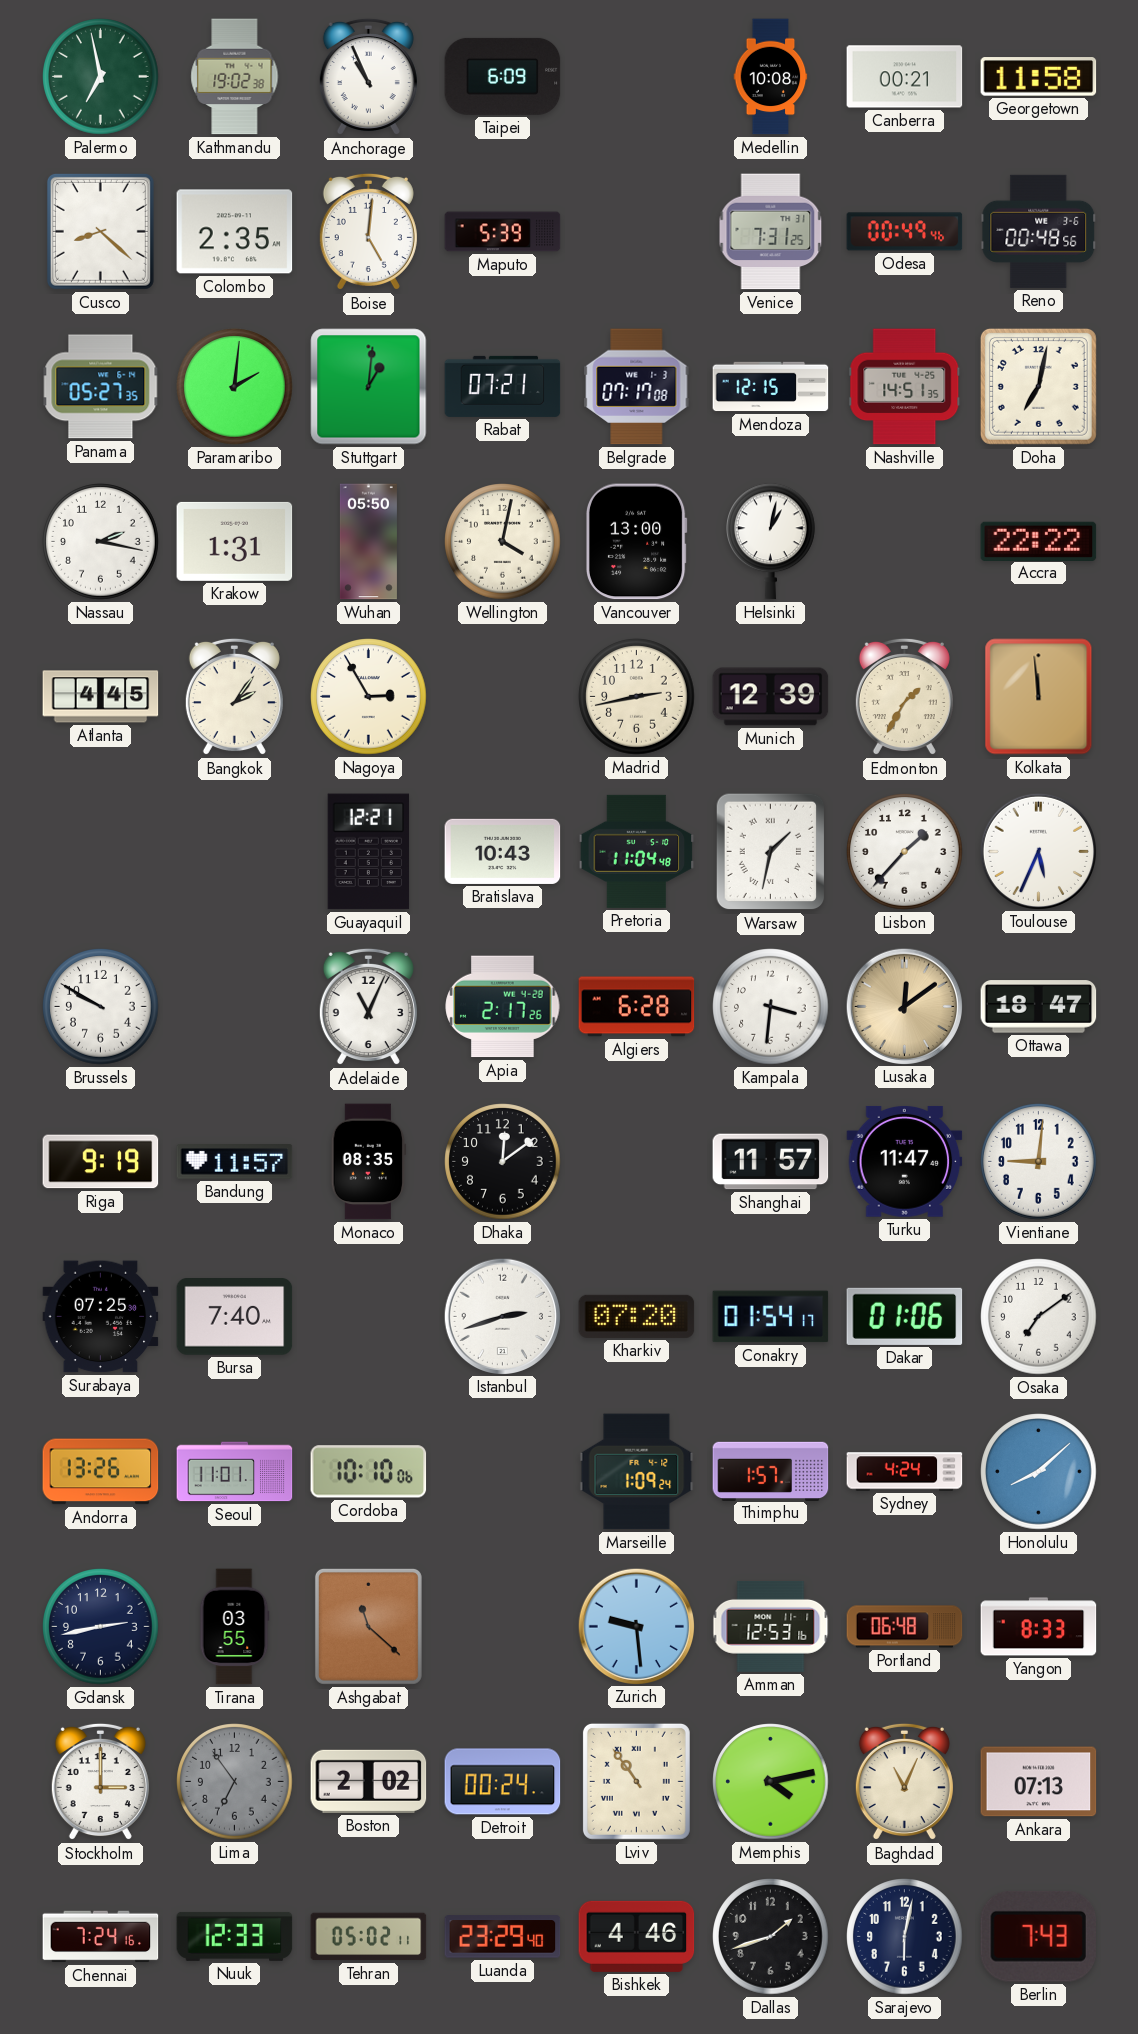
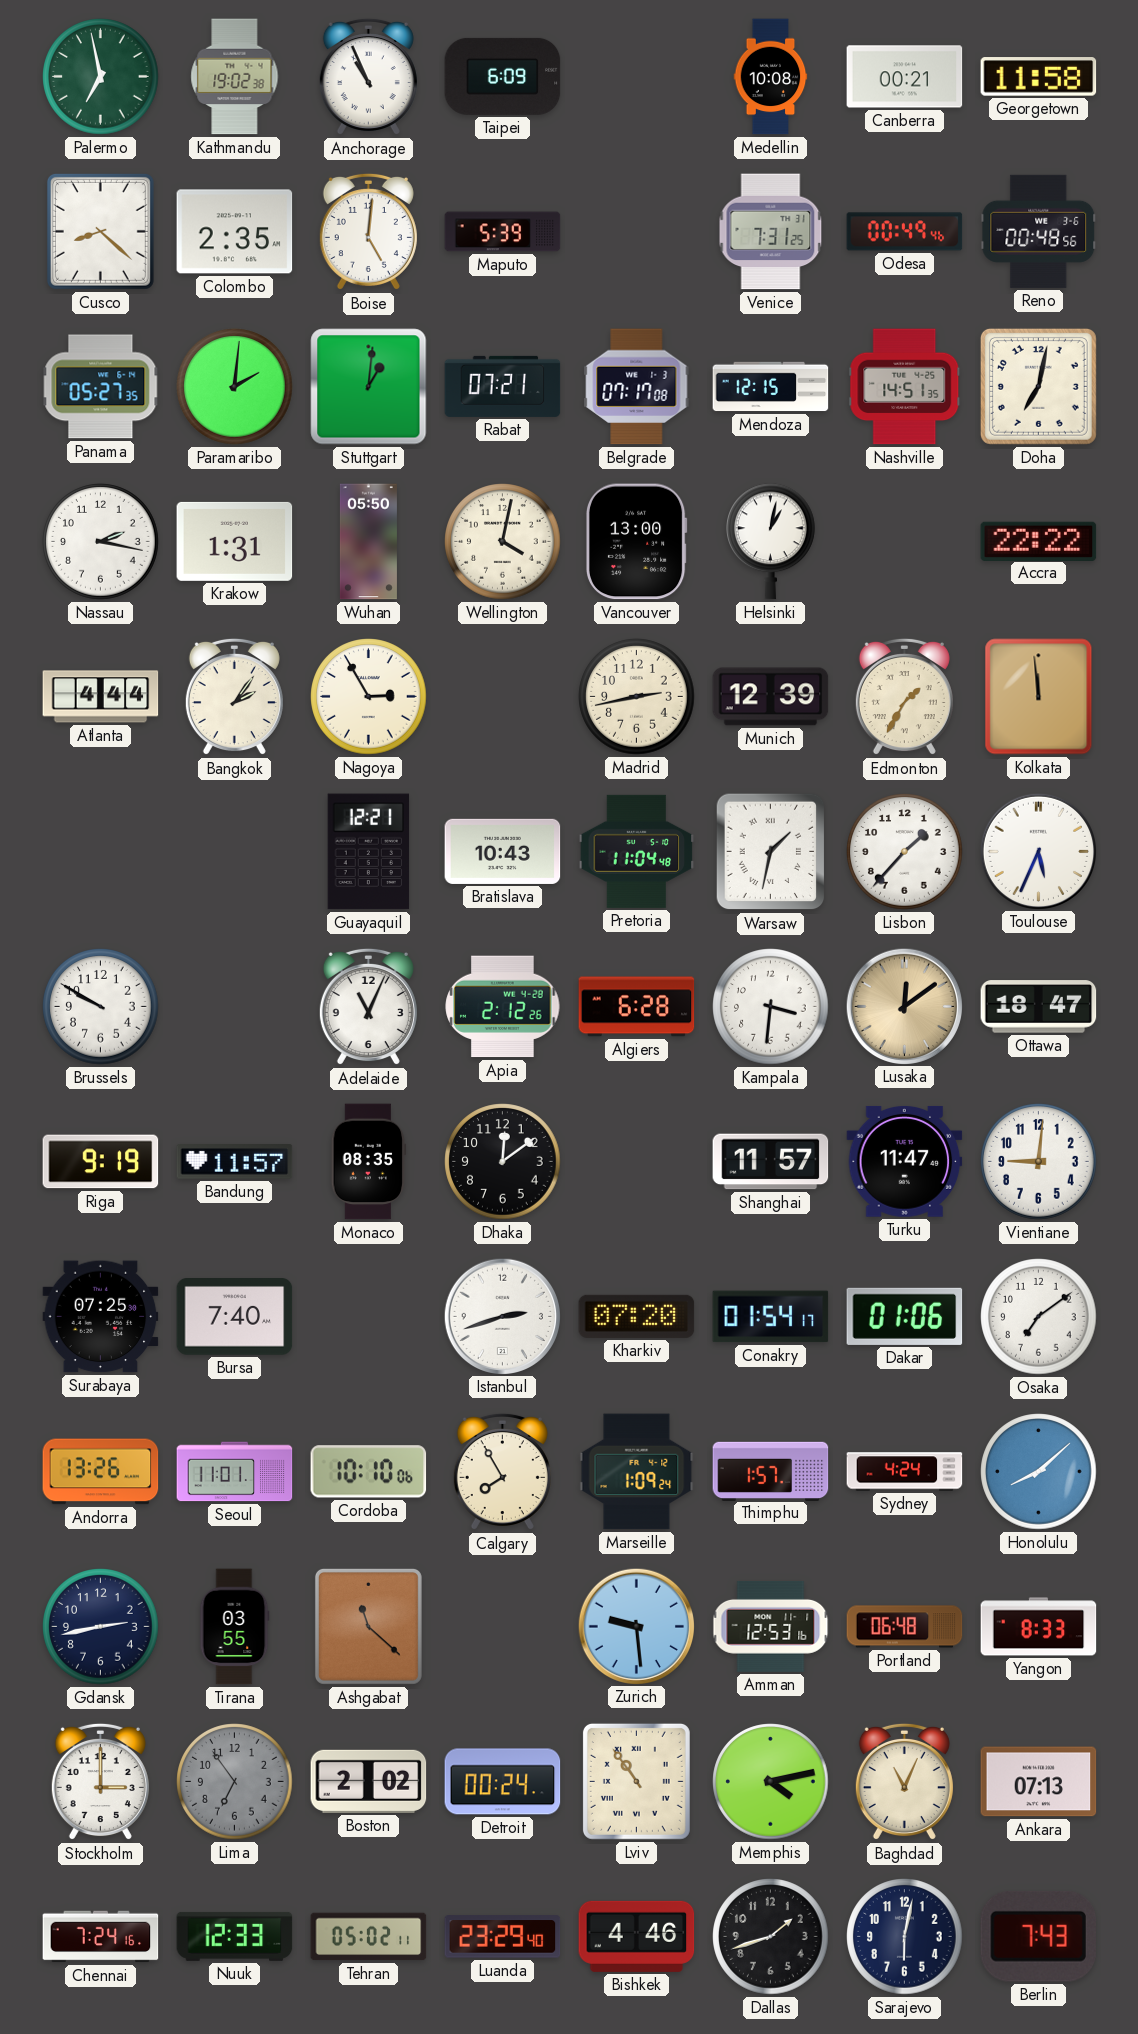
Atlanta: 4:45 -> 4:44
Apia: 2:17 -> 2:12
Calgary: none -> 7:55
